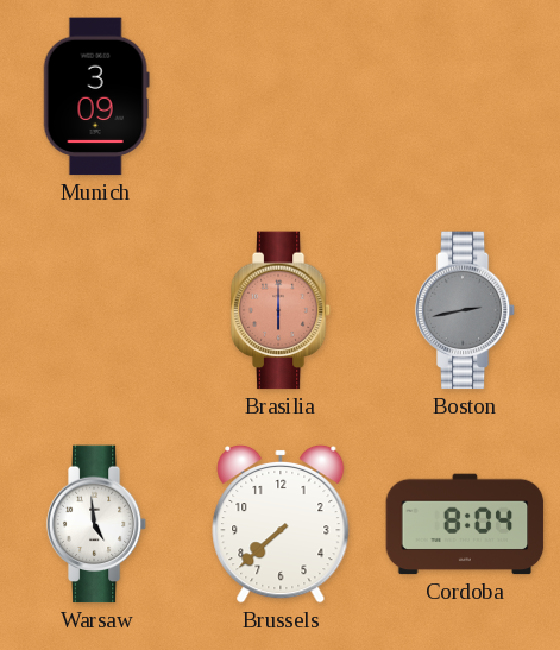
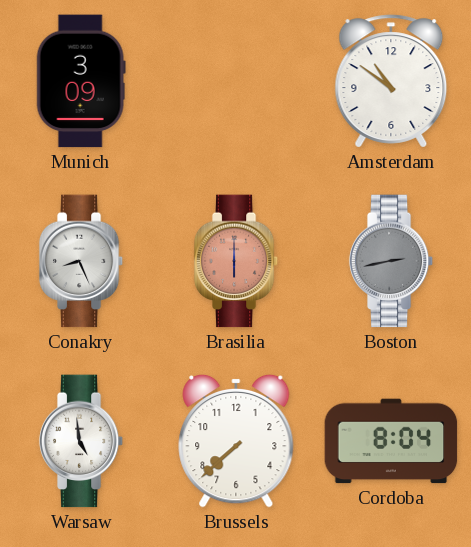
Amsterdam: none -> 10:51
Conakry: none -> 8:26
